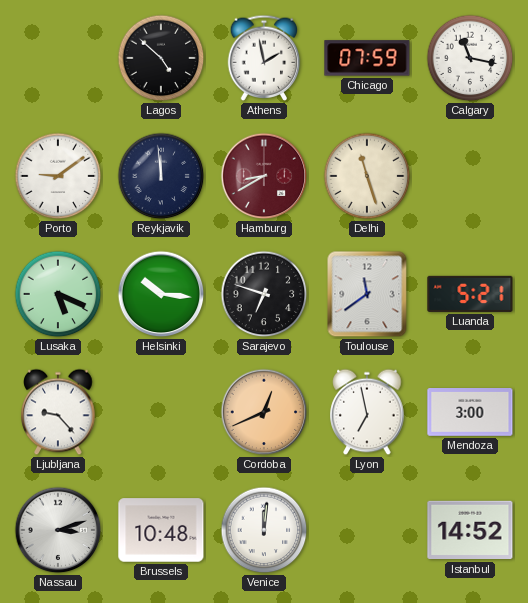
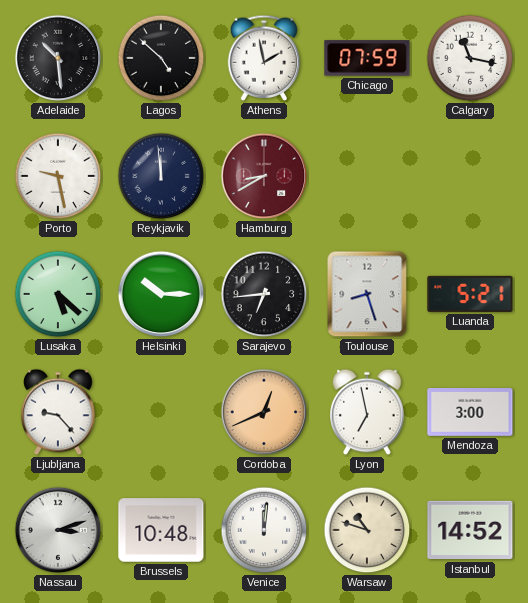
Adelaide: none -> 10:29
Porto: 9:09 -> 9:28
Delhi: 11:27 -> none
Lusaka: 5:19 -> 5:22
Helsinki: 10:16 -> 10:15
Sarajevo: 6:48 -> 6:44
Toulouse: 11:39 -> 8:27
Warsaw: none -> 10:48
